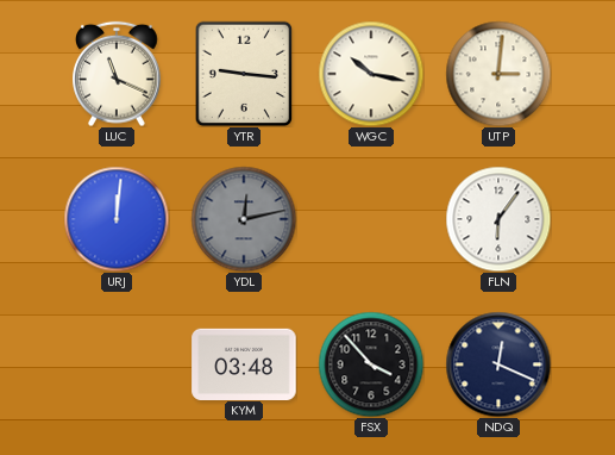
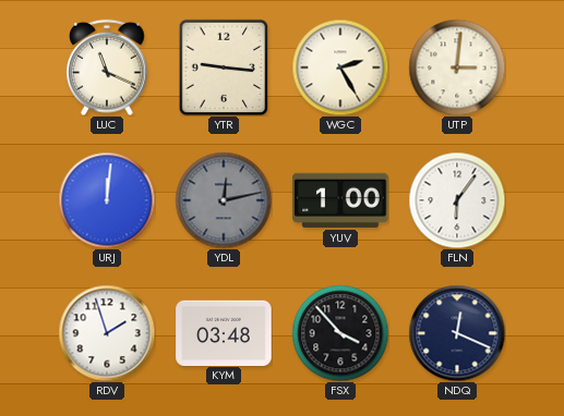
WGC: 10:17 -> 2:25
YUV: none -> 1:00
RDV: none -> 1:57
